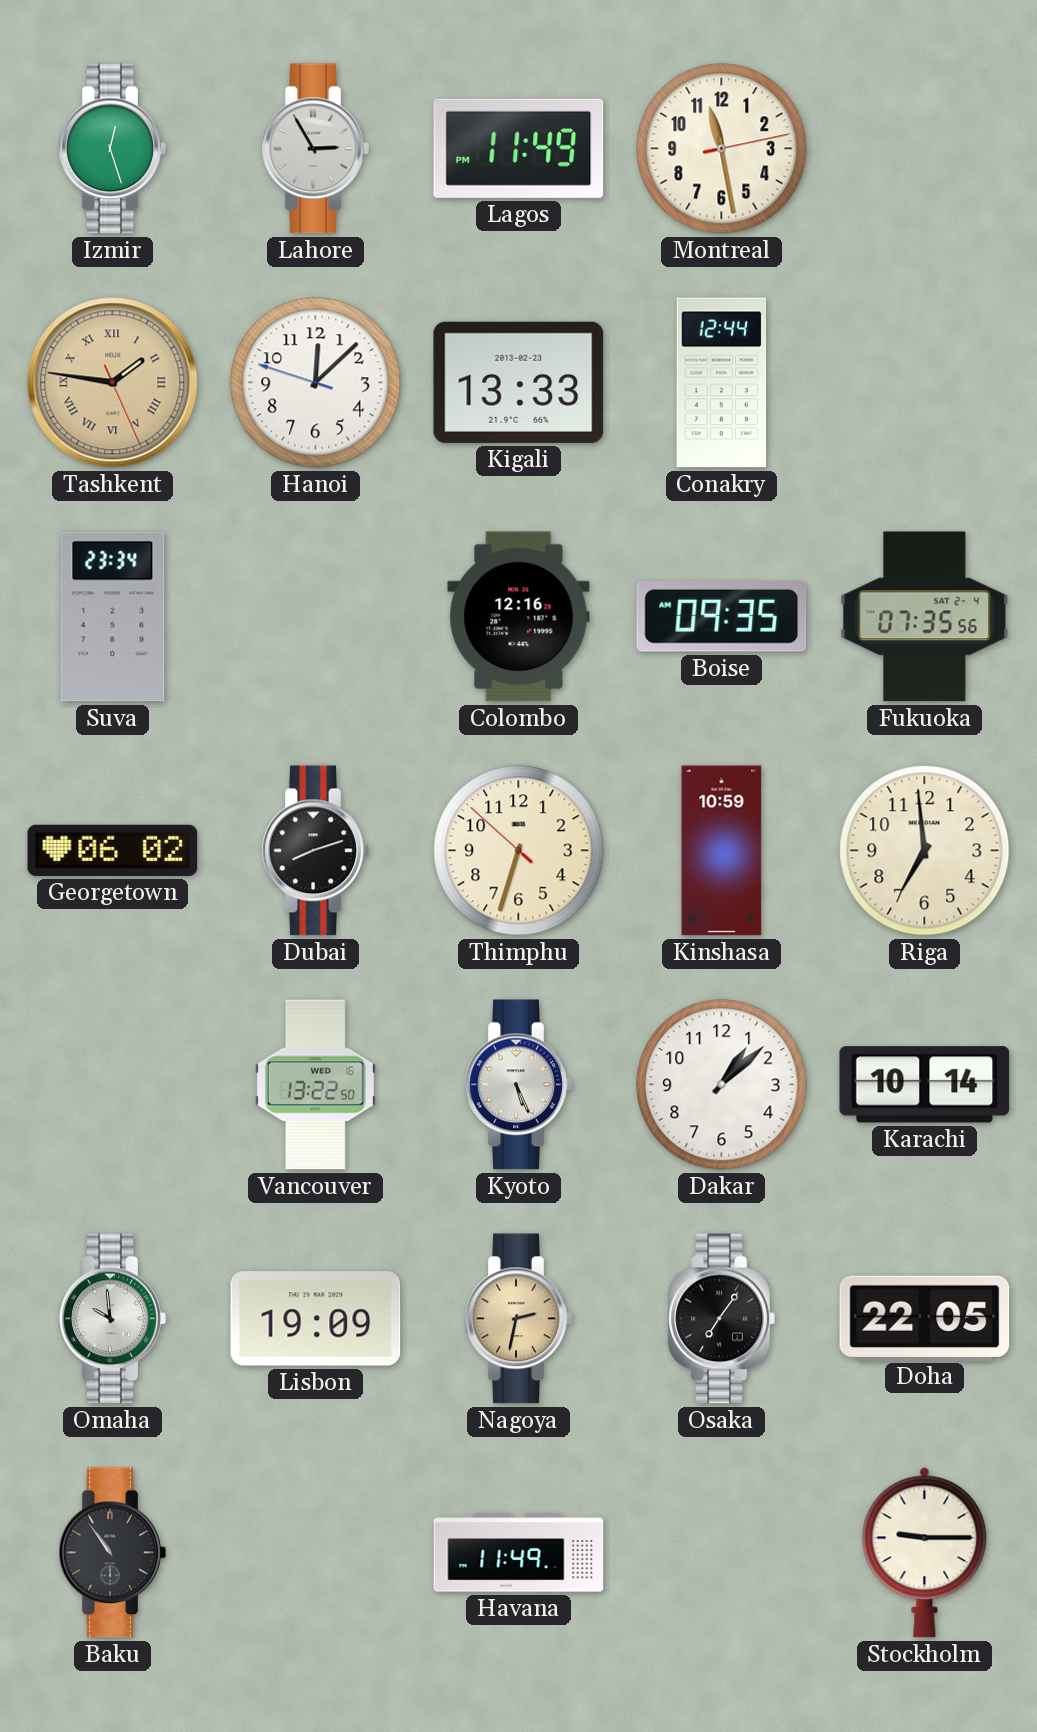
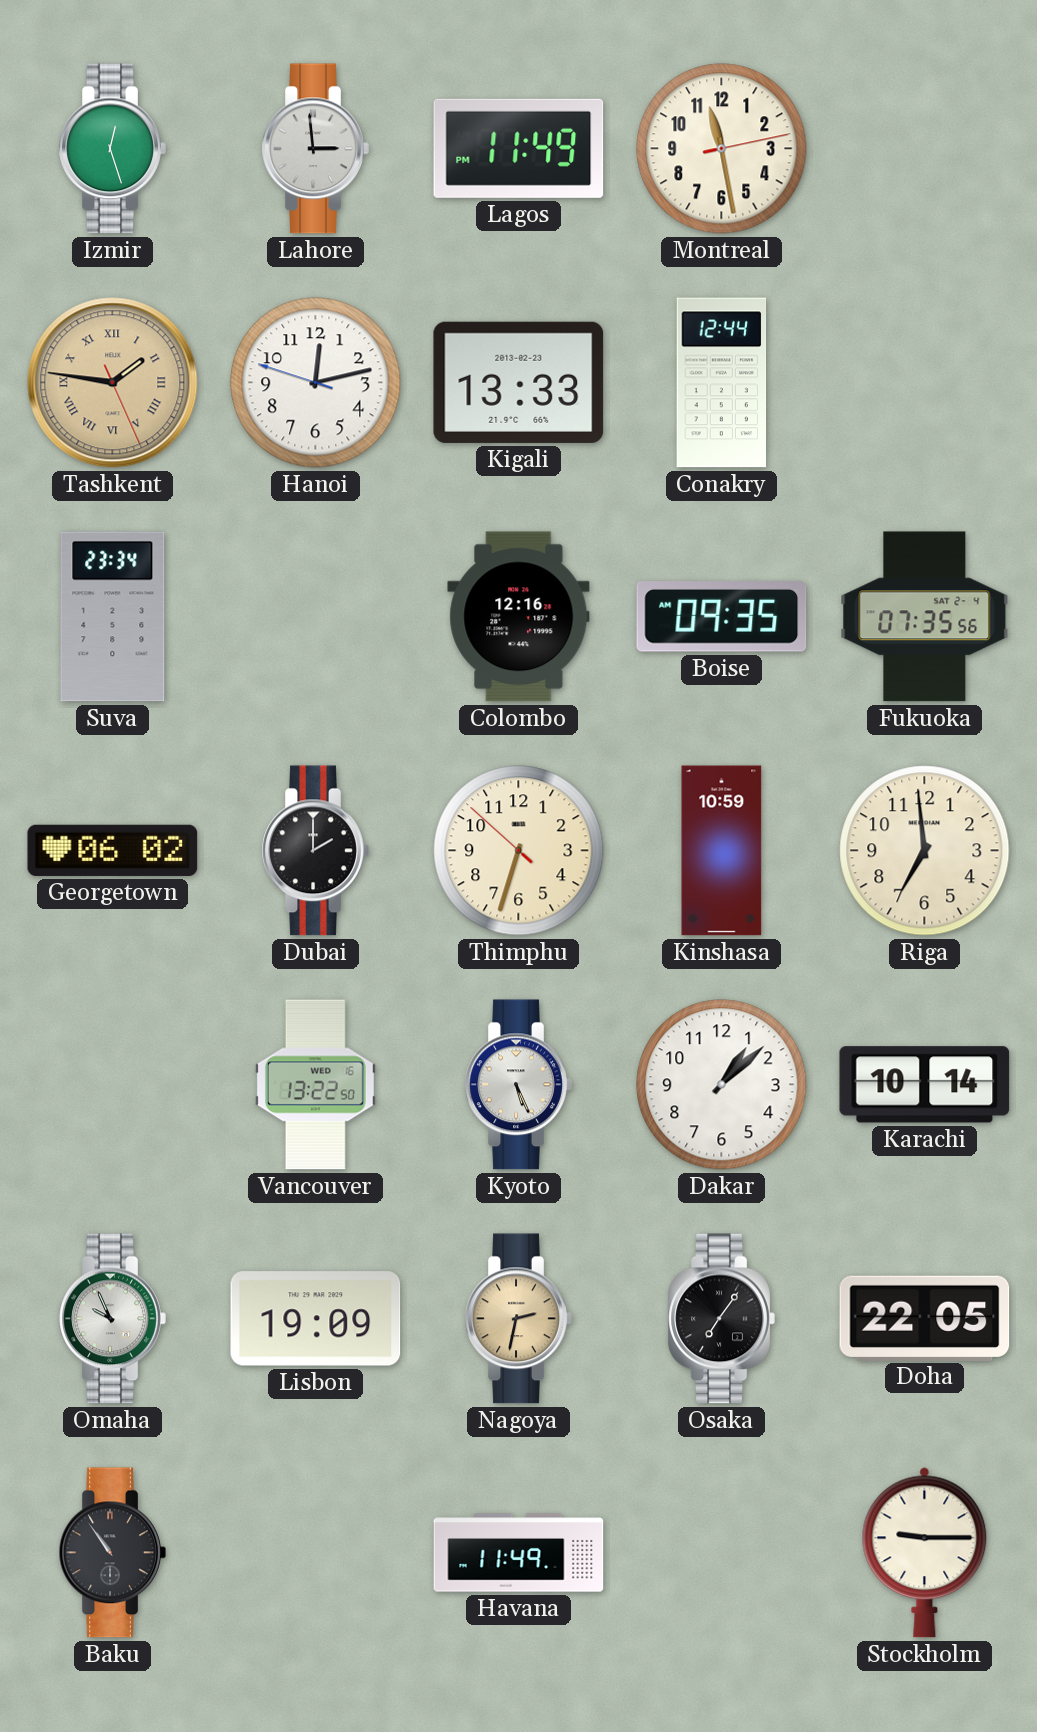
Lahore: 2:55 -> 2:59
Hanoi: 12:07 -> 12:12
Dubai: 8:12 -> 2:00
Omaha: 9:59 -> 9:56
